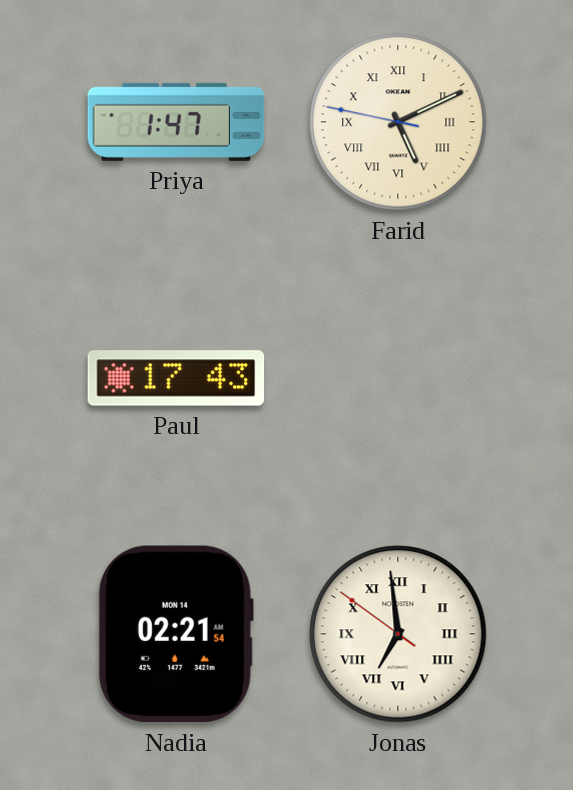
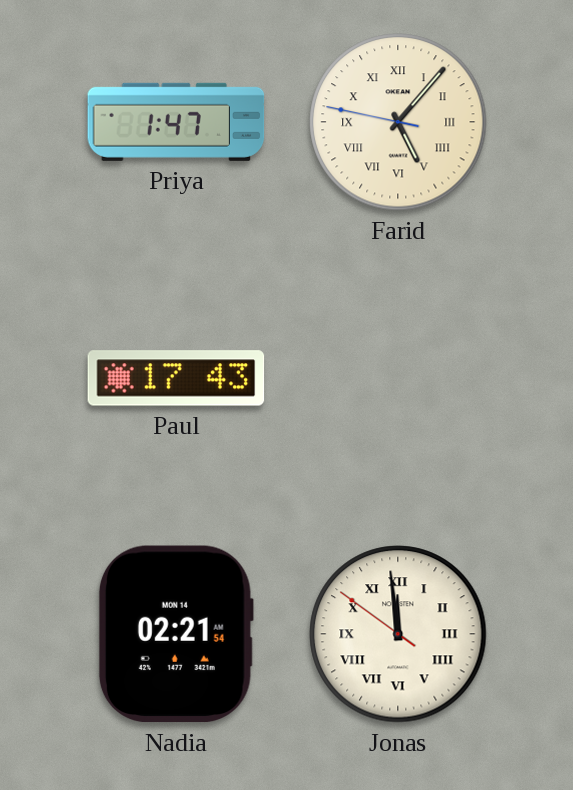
Farid: 5:10 -> 5:06
Jonas: 6:58 -> 11:58
